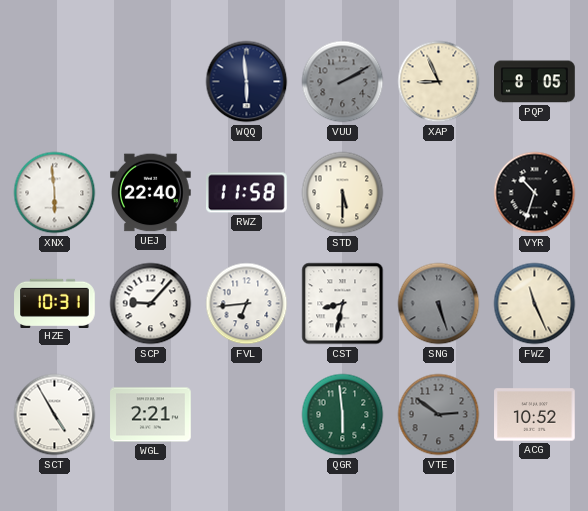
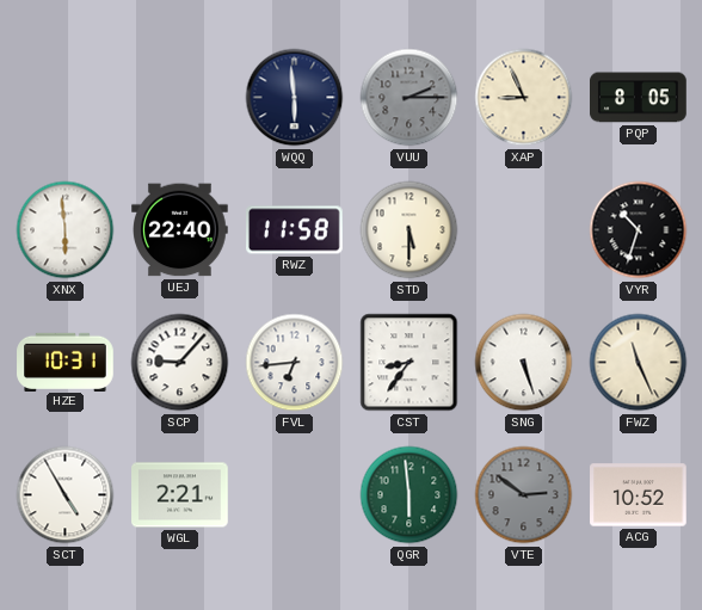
VUU: 2:10 -> 2:15
CST: 8:32 -> 8:36
SNG dial: grey -> white
